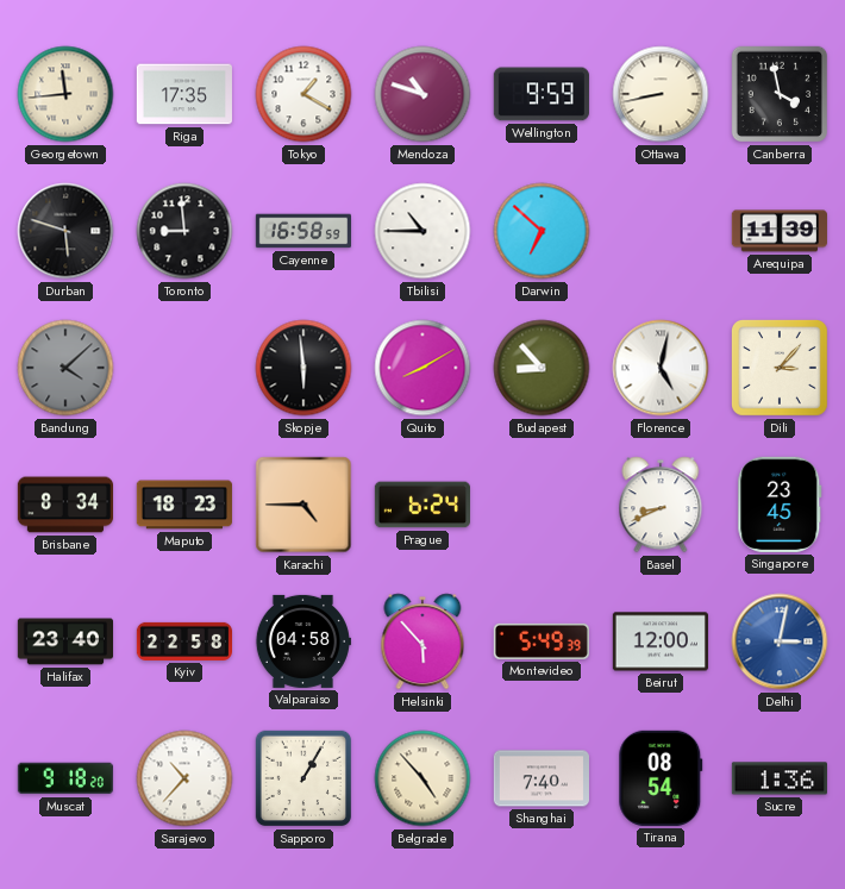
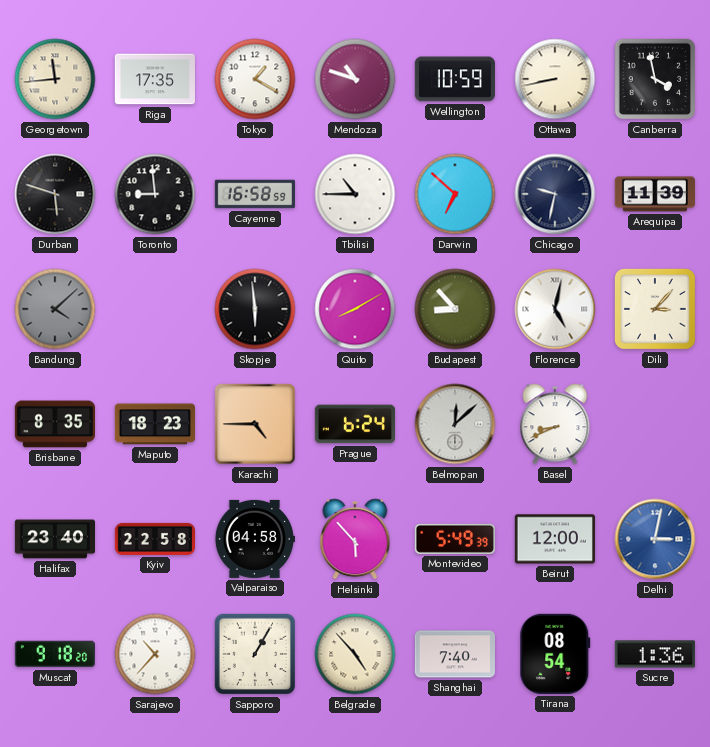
Wellington: 9:59 -> 10:59
Chicago: none -> 9:32
Brisbane: 8:34 -> 8:35
Belmopan: none -> 12:08
Singapore: 23:45 -> none
